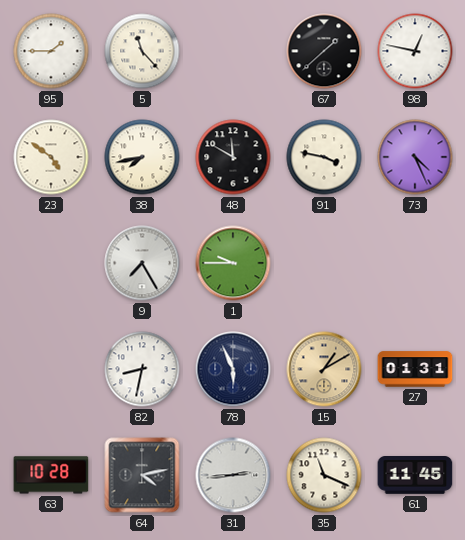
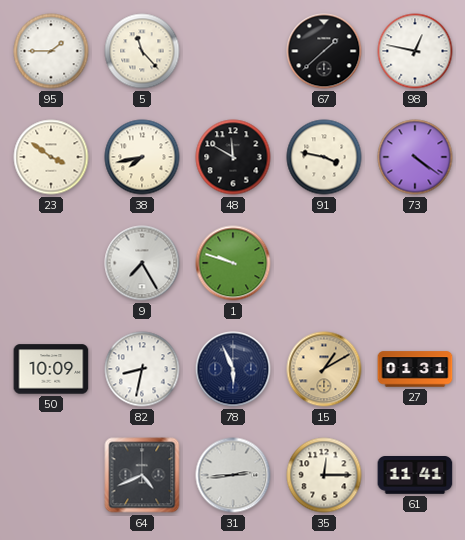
23: 4:51 -> 3:51
73: 4:26 -> 4:21
1: 9:45 -> 9:48
50: none -> 10:09
63: 10:28 -> none
64: 4:13 -> 4:41
35: 11:19 -> 12:15
61: 11:45 -> 11:41
